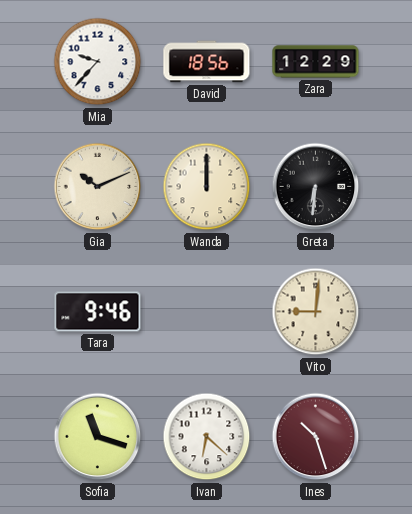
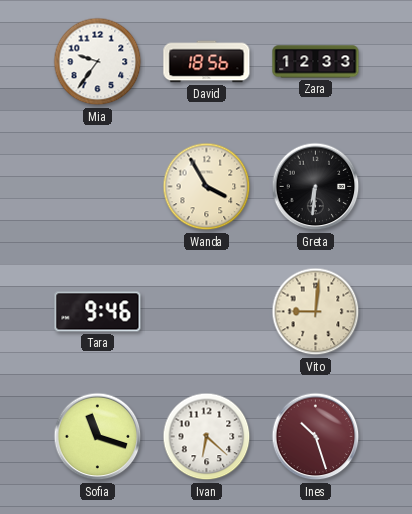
Mia: 9:37 -> 9:36
Zara: 12:29 -> 12:33
Gia: 10:11 -> none
Wanda: 12:00 -> 3:55
